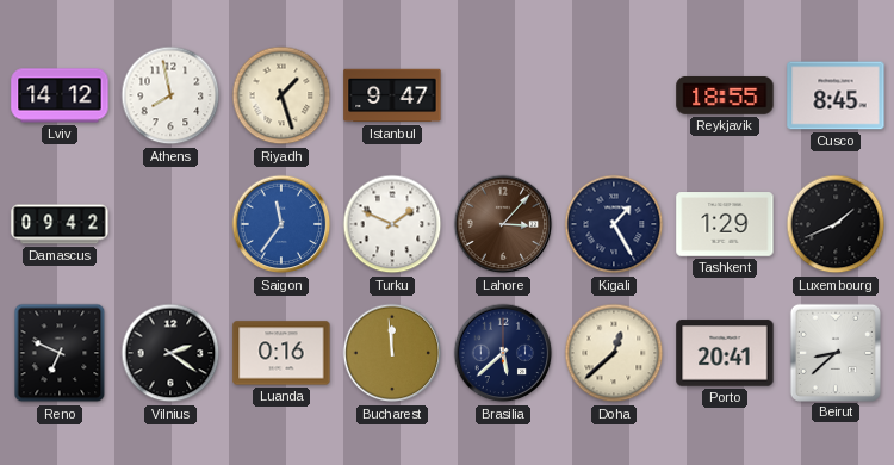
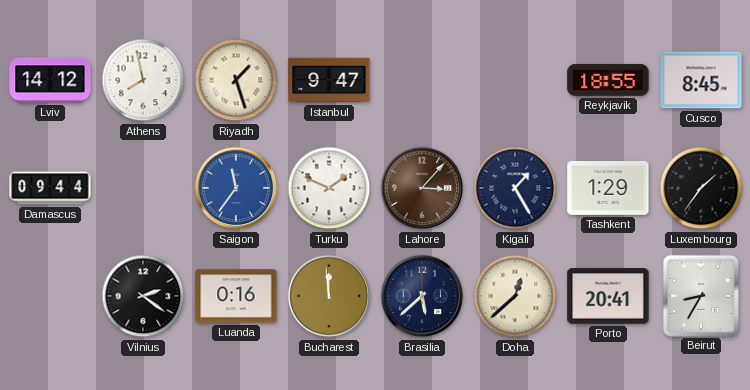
Damascus: 09:42 -> 09:44
Luxembourg: 1:41 -> 1:36
Reno: 6:49 -> none
Beirut: 8:38 -> 8:35
